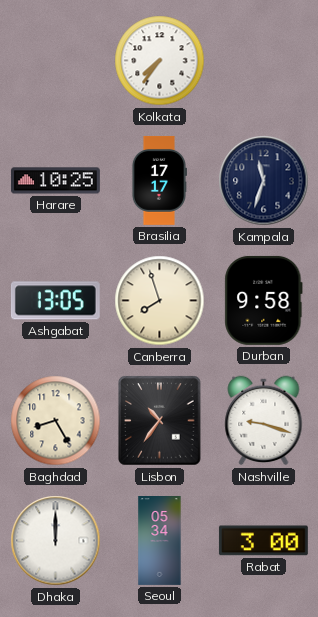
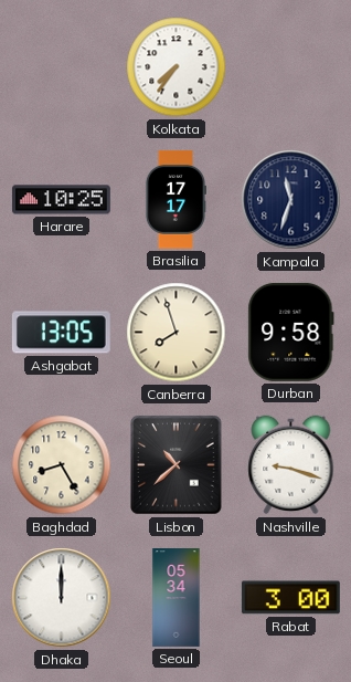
Lisbon: 10:36 -> 10:38
